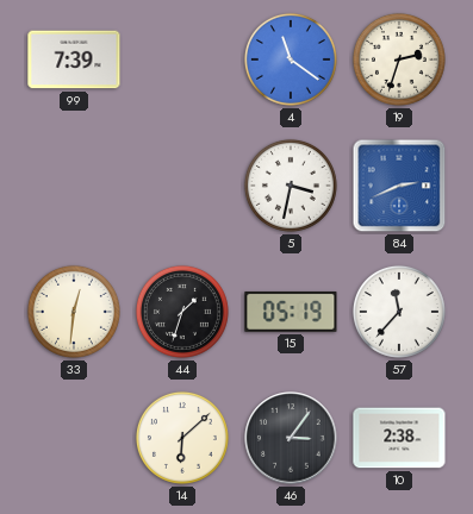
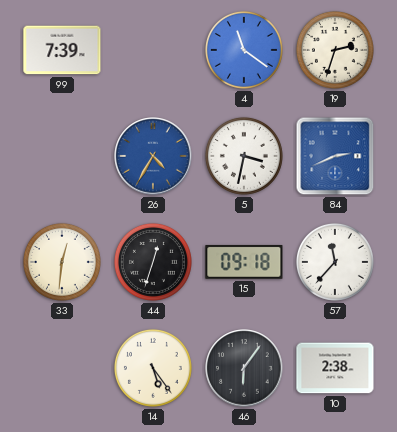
26: none -> 4:35
44: 1:33 -> 12:33
15: 05:19 -> 09:18
14: 6:08 -> 5:24
46: 3:06 -> 6:06
